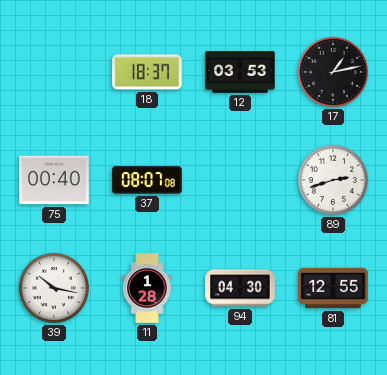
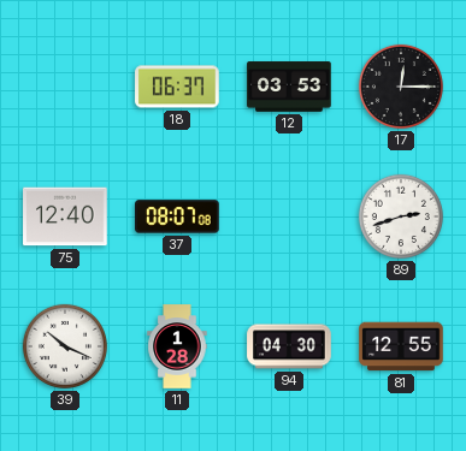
18: 18:37 -> 06:37
17: 1:13 -> 12:15
75: 00:40 -> 12:40
39: 10:17 -> 10:19
